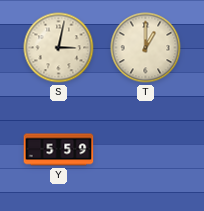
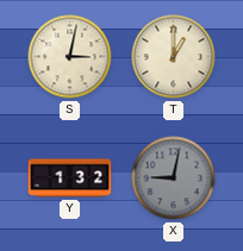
Y: 5:59 -> 1:32
X: none -> 9:02
